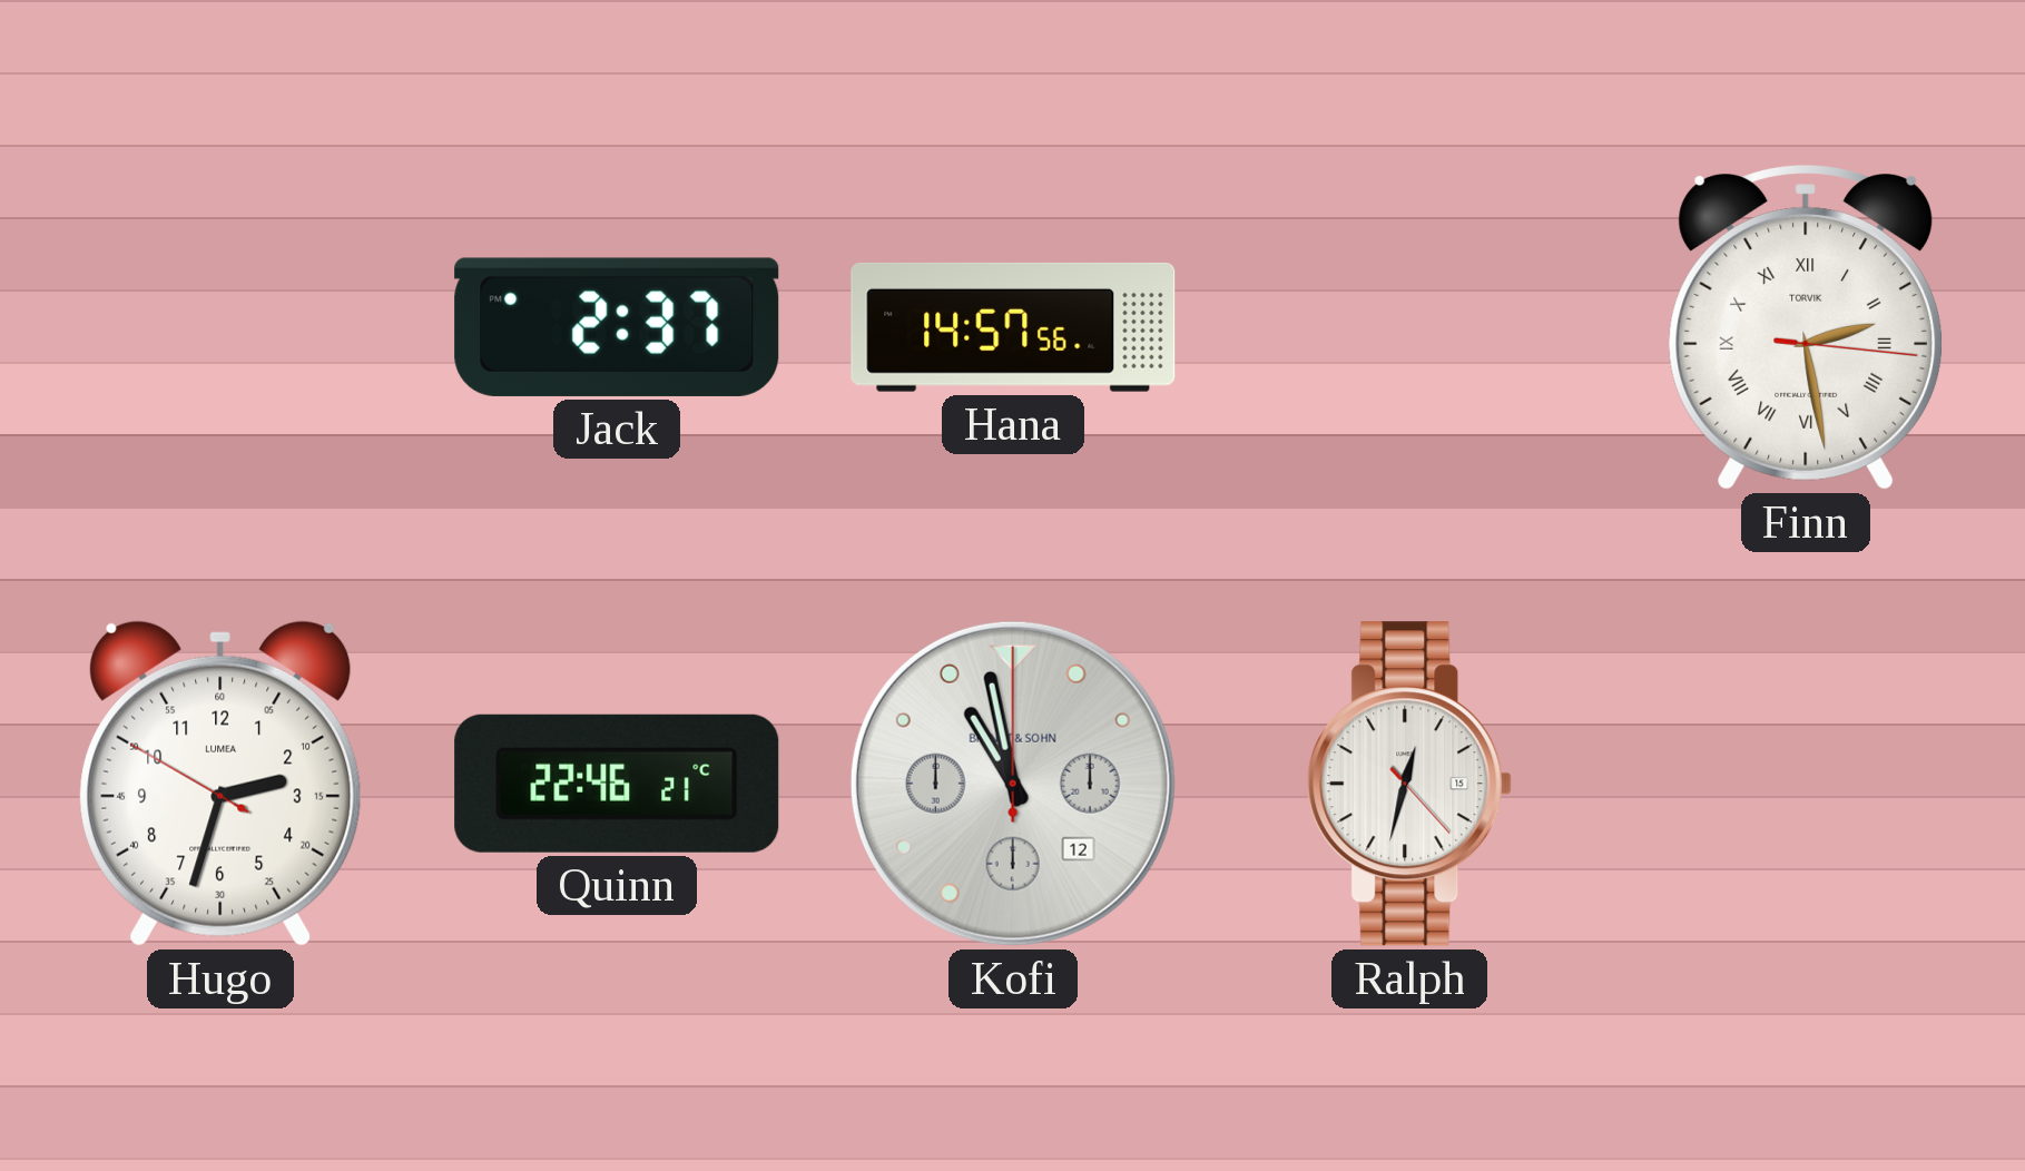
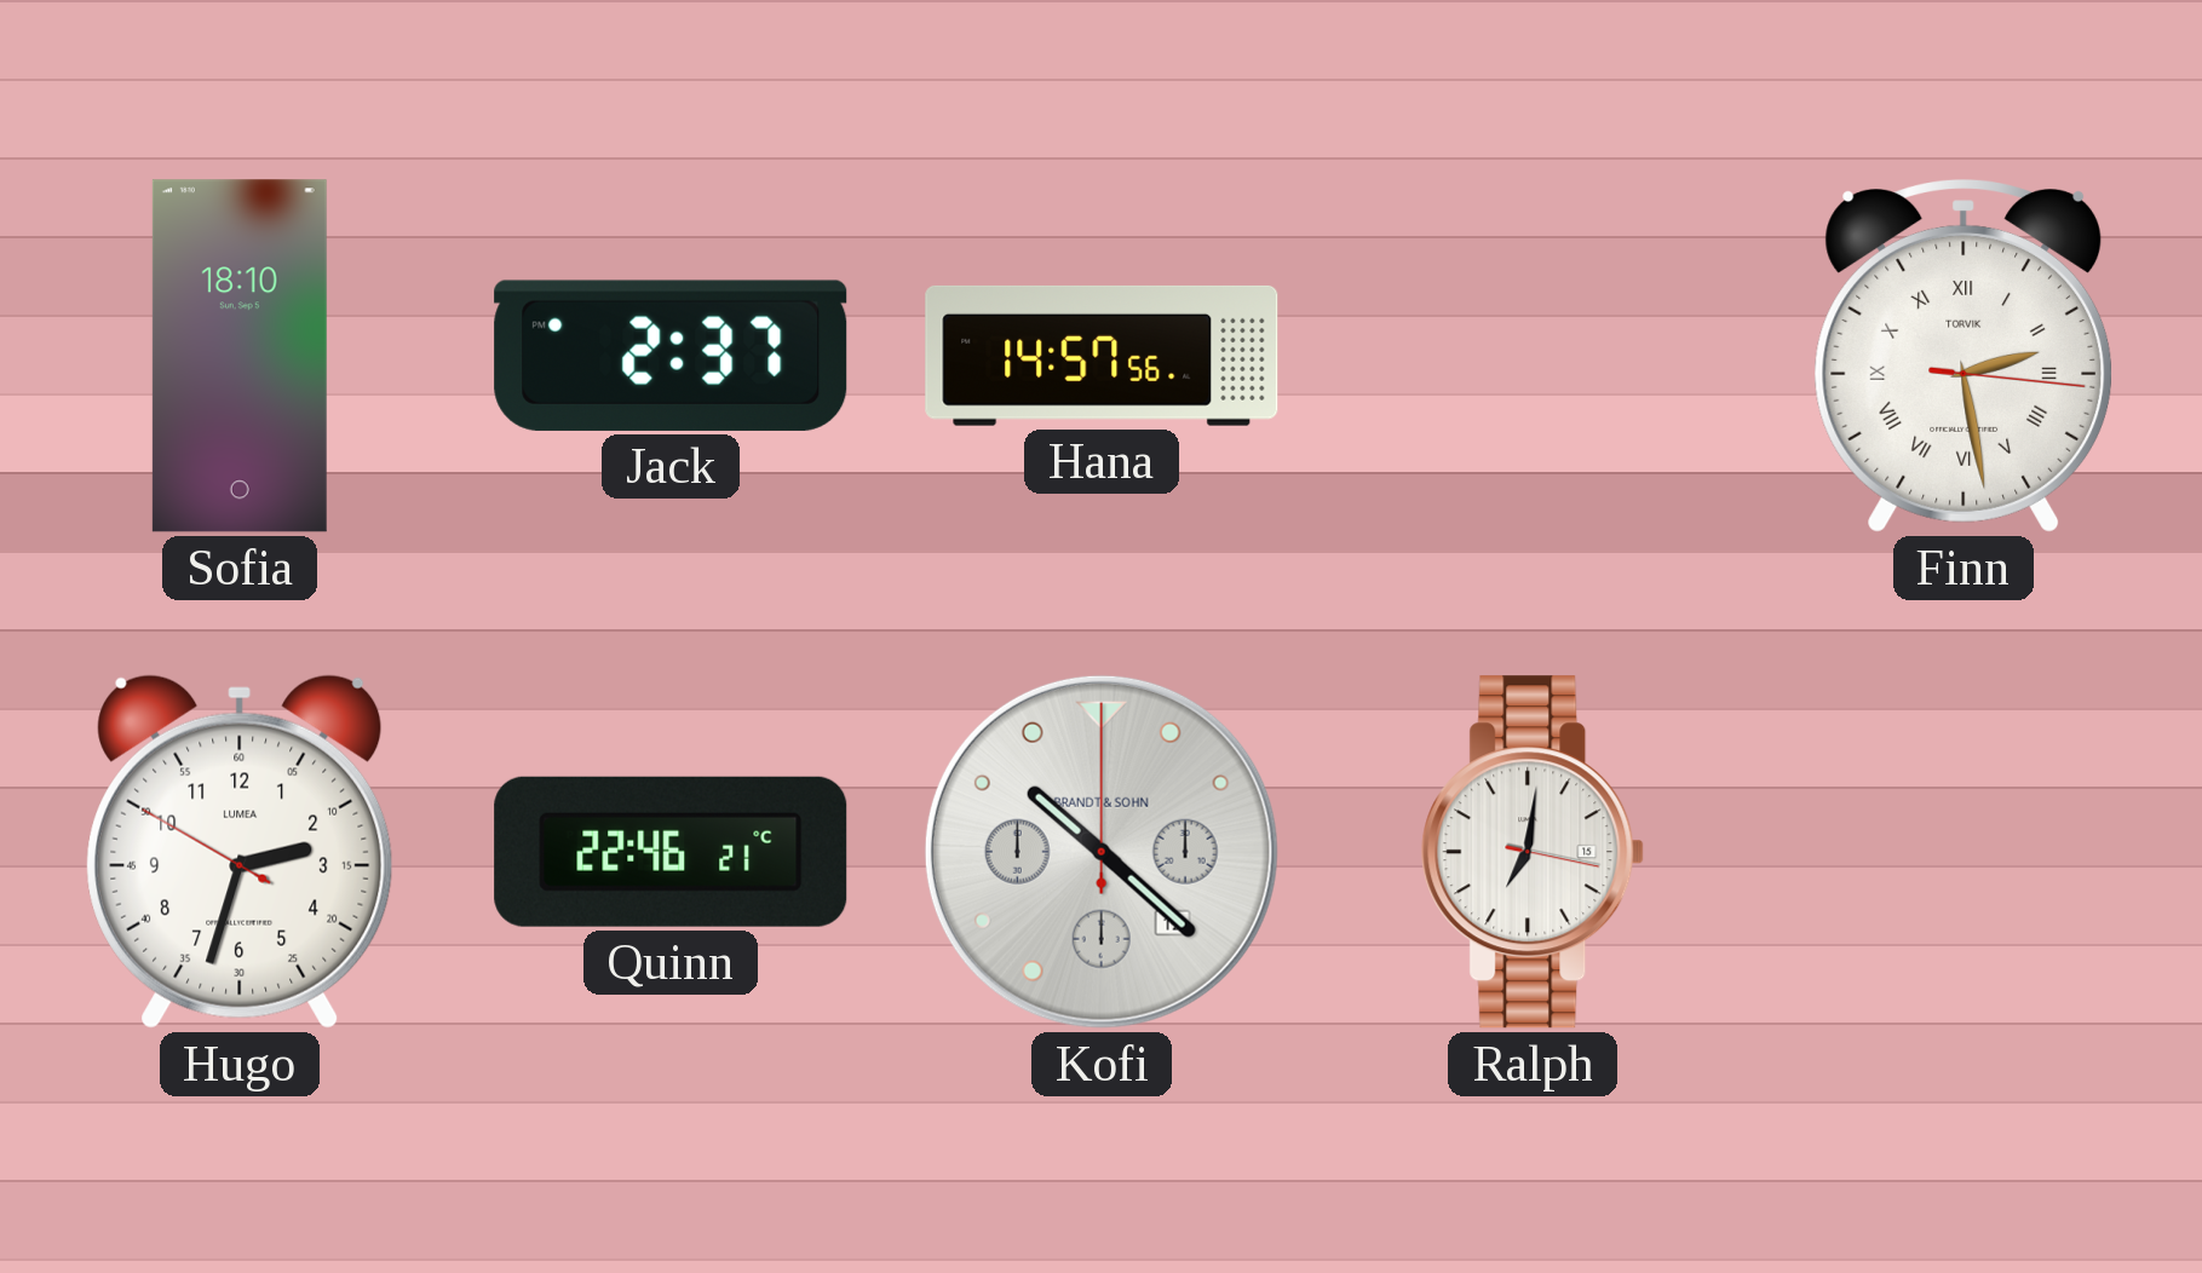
Sofia: none -> 18:10
Kofi: 10:58 -> 10:22
Ralph: 12:32 -> 7:01
